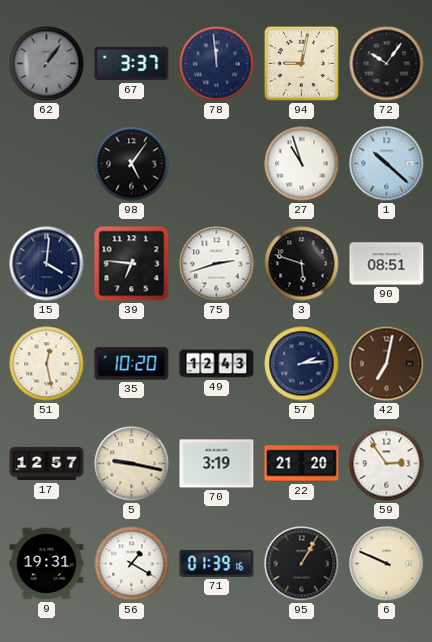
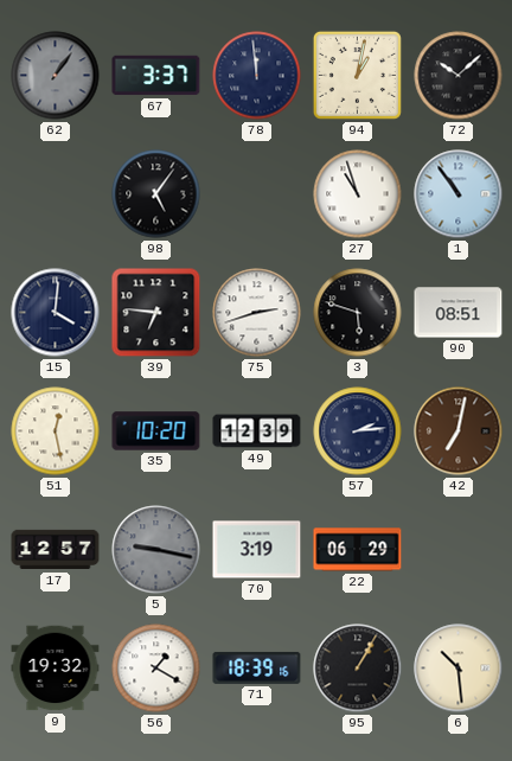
94: 9:02 -> 1:02
72: 10:06 -> 10:08
1: 10:22 -> 10:54
49: 12:43 -> 12:39
5 dial: cream -> grey
22: 21:20 -> 06:29
59: 2:54 -> none
9: 19:31 -> 19:32
71: 01:39 -> 18:39
6: 9:49 -> 10:29
